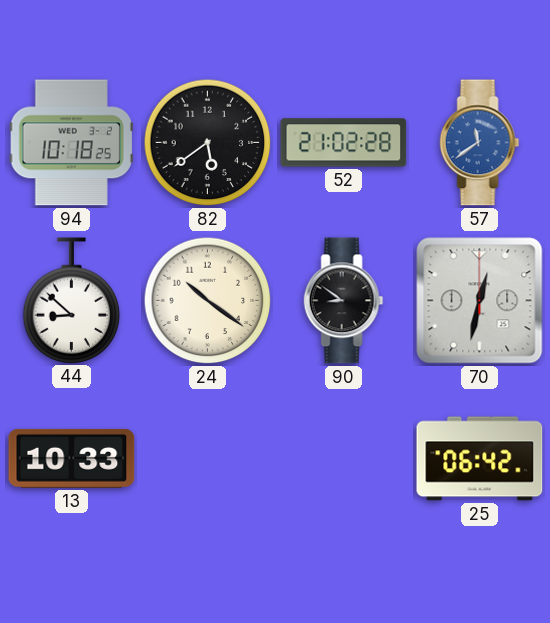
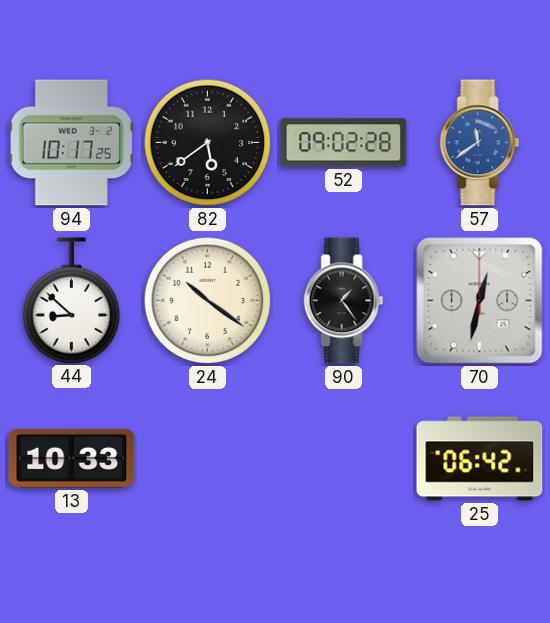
94: 10:18 -> 10:17
52: 21:02 -> 09:02
90: 8:51 -> 1:24
